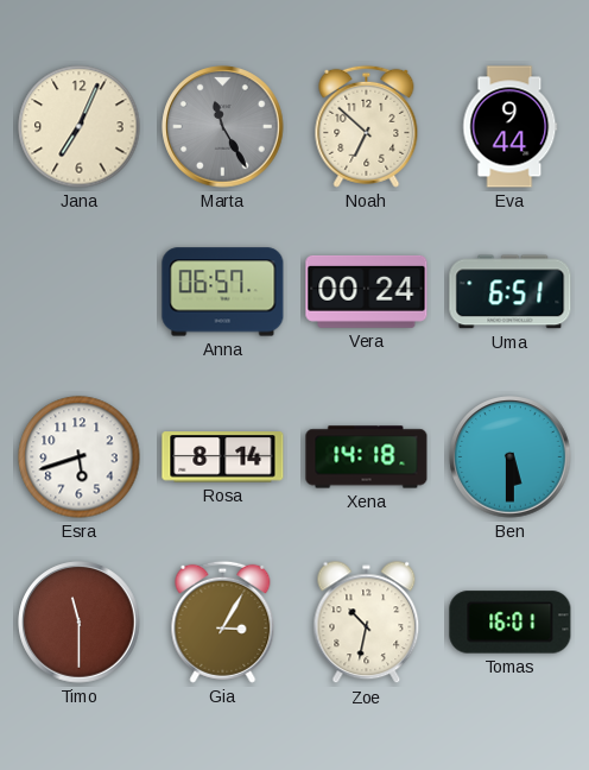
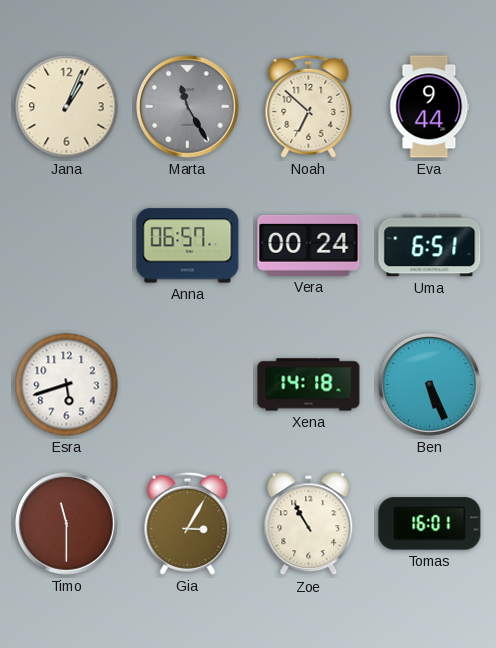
Jana: 7:04 -> 1:04
Rosa: 8:14 -> none
Ben: 5:30 -> 5:26
Zoe: 10:32 -> 10:55
